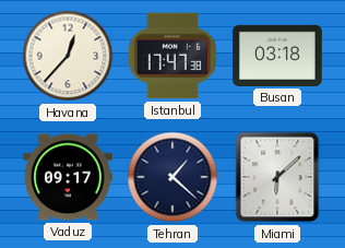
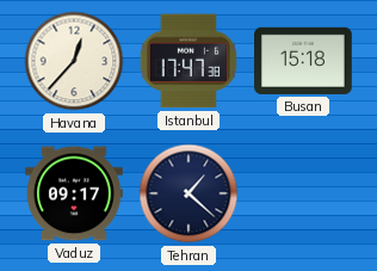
Busan: 03:18 -> 15:18
Miami: 6:08 -> none
